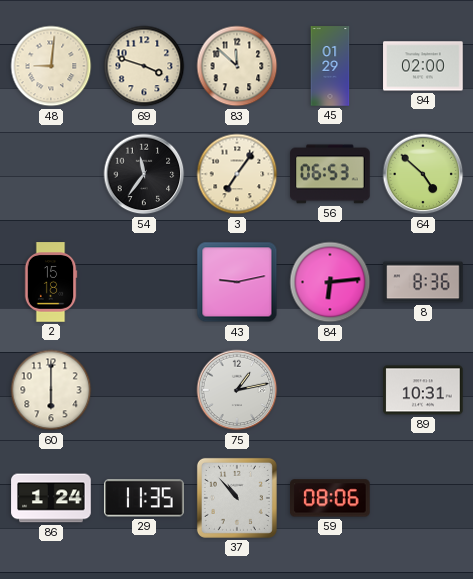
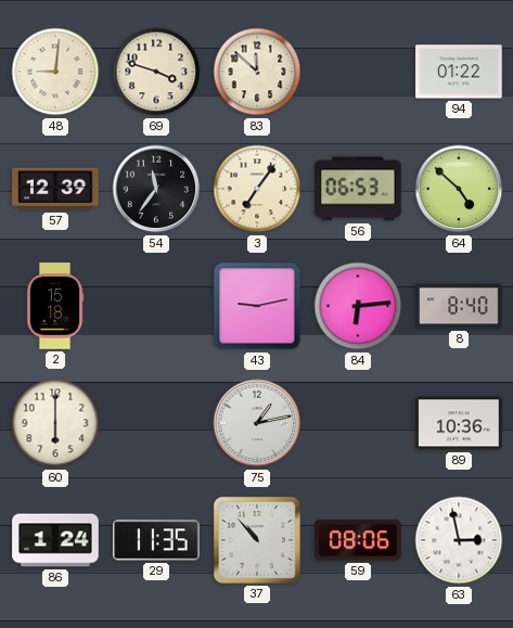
45: 01:29 -> none
94: 02:00 -> 01:22
57: none -> 12:39
8: 8:36 -> 8:40
89: 10:31 -> 10:36
63: none -> 2:58
